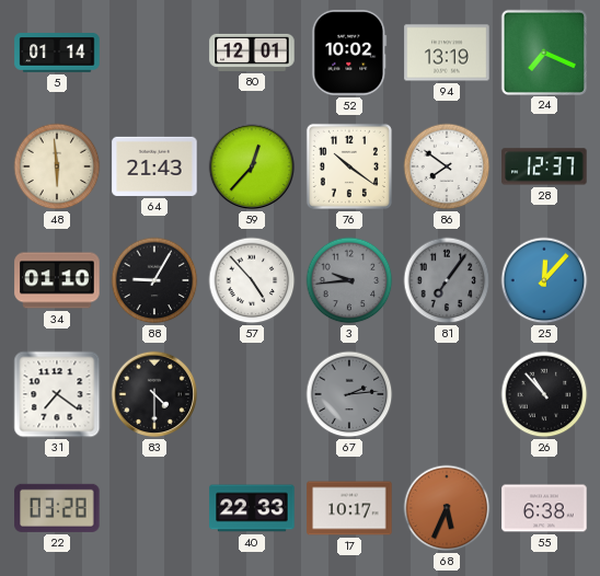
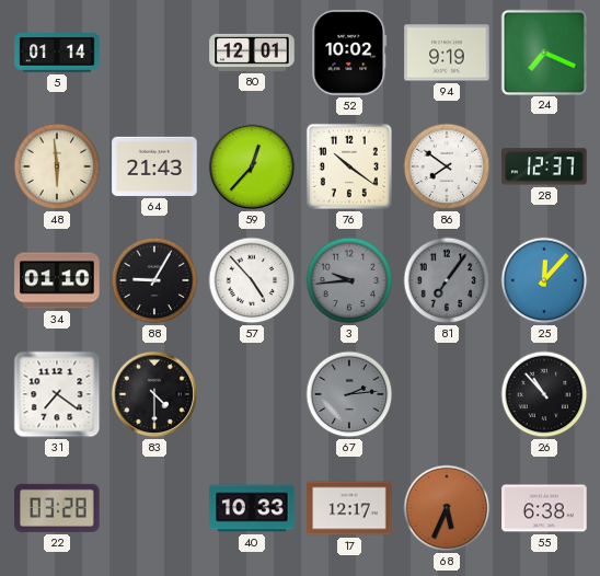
94: 13:19 -> 9:19
40: 22:33 -> 10:33
17: 10:17 -> 12:17
